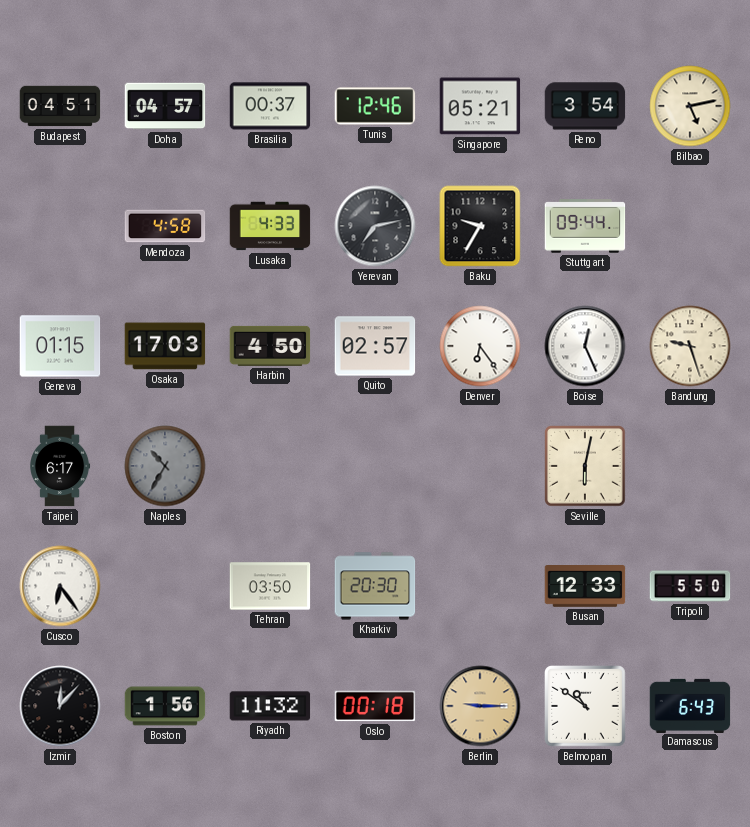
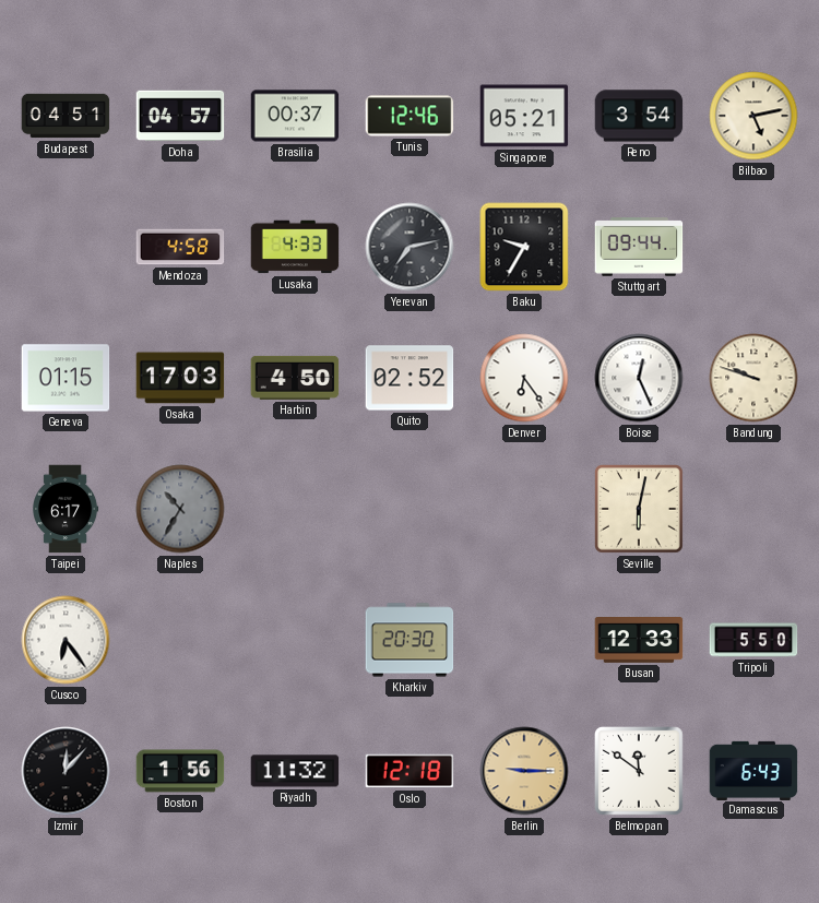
Quito: 02:57 -> 02:52
Bandung: 9:27 -> 9:48
Tehran: 03:50 -> none
Oslo: 00:18 -> 12:18
Belmopan: 10:51 -> 11:51
